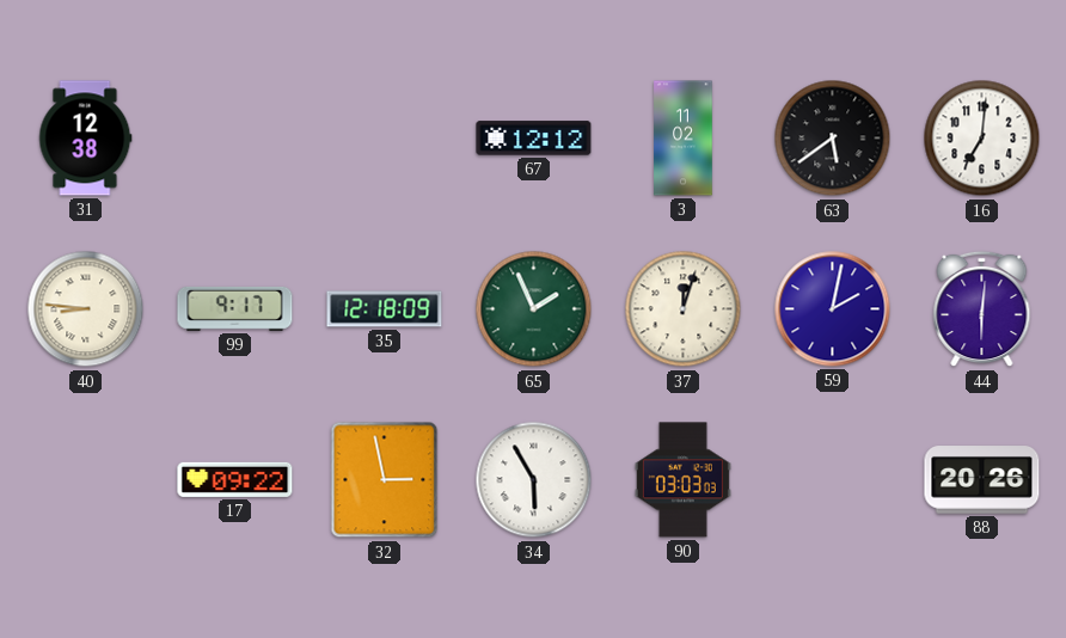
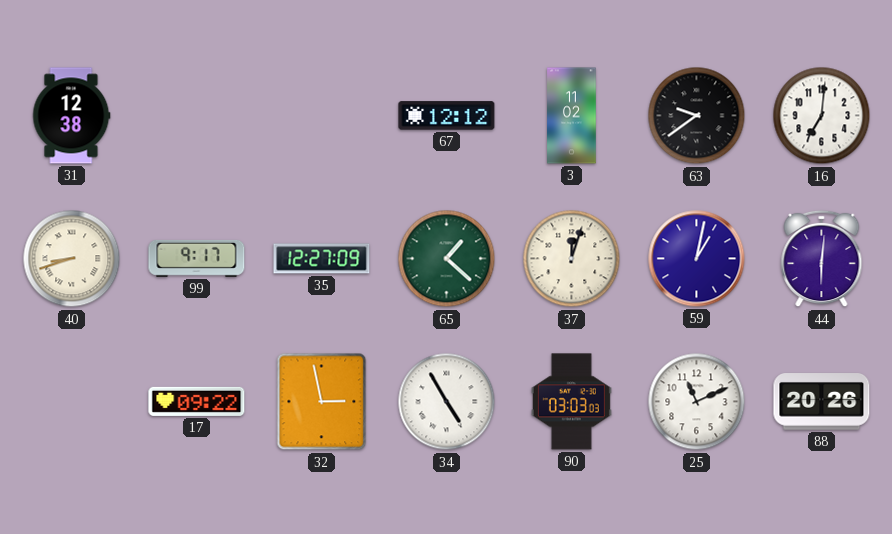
63: 5:39 -> 9:39
40: 8:46 -> 8:42
35: 12:18 -> 12:27
65: 1:56 -> 1:22
59: 2:02 -> 1:02
34: 5:55 -> 4:55
25: none -> 11:11
